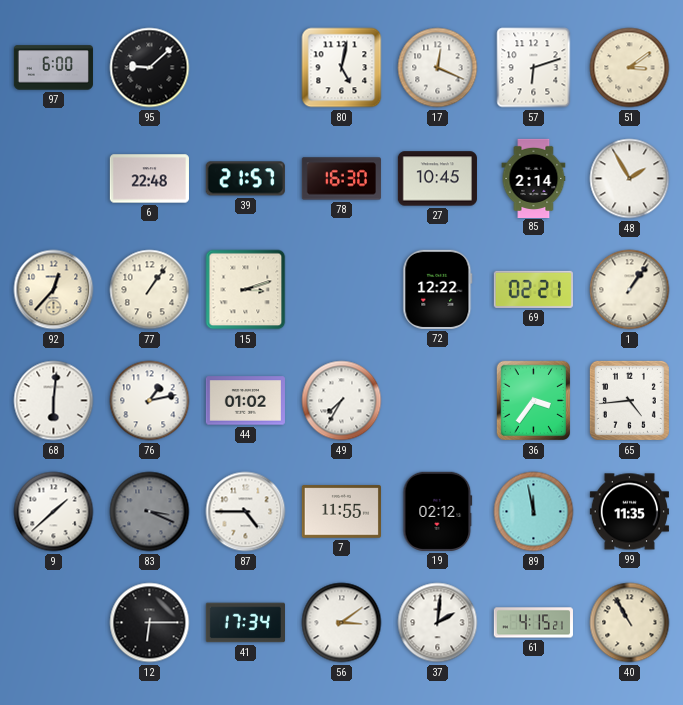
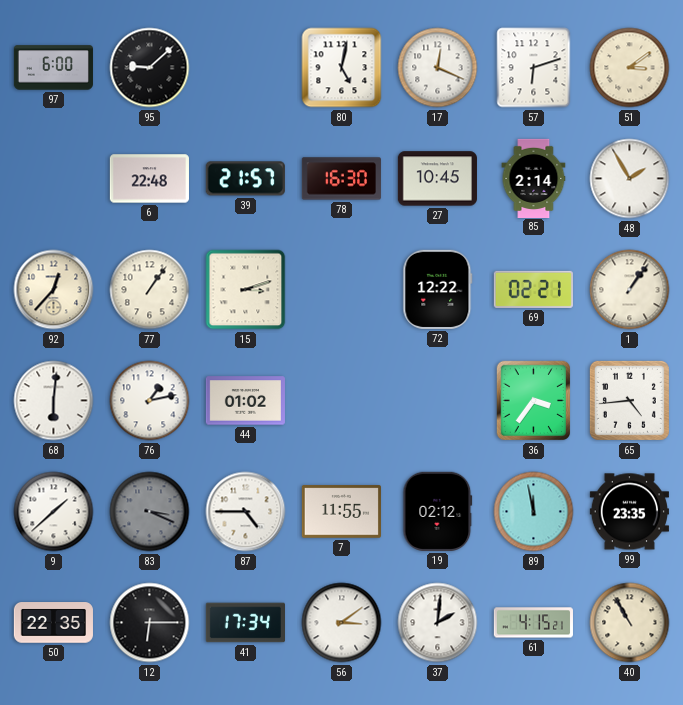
49: 7:35 -> none
99: 11:35 -> 23:35
50: none -> 22:35
